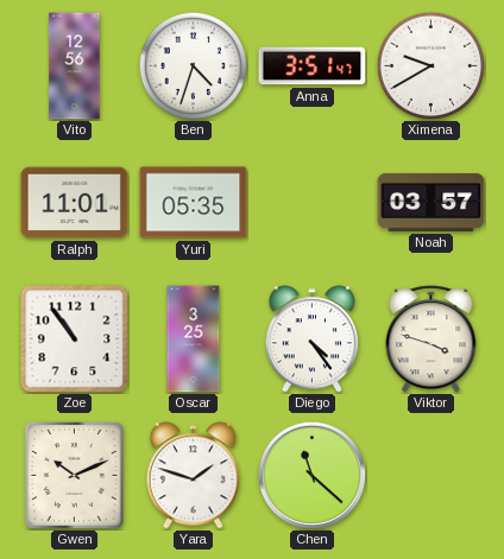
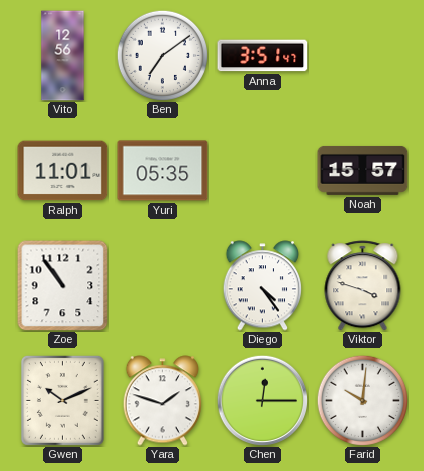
Ben: 4:33 -> 7:09
Ximena: 9:40 -> none
Noah: 03:57 -> 15:57
Oscar: 3:25 -> none
Chen: 11:22 -> 12:15
Farid: none -> 10:01
